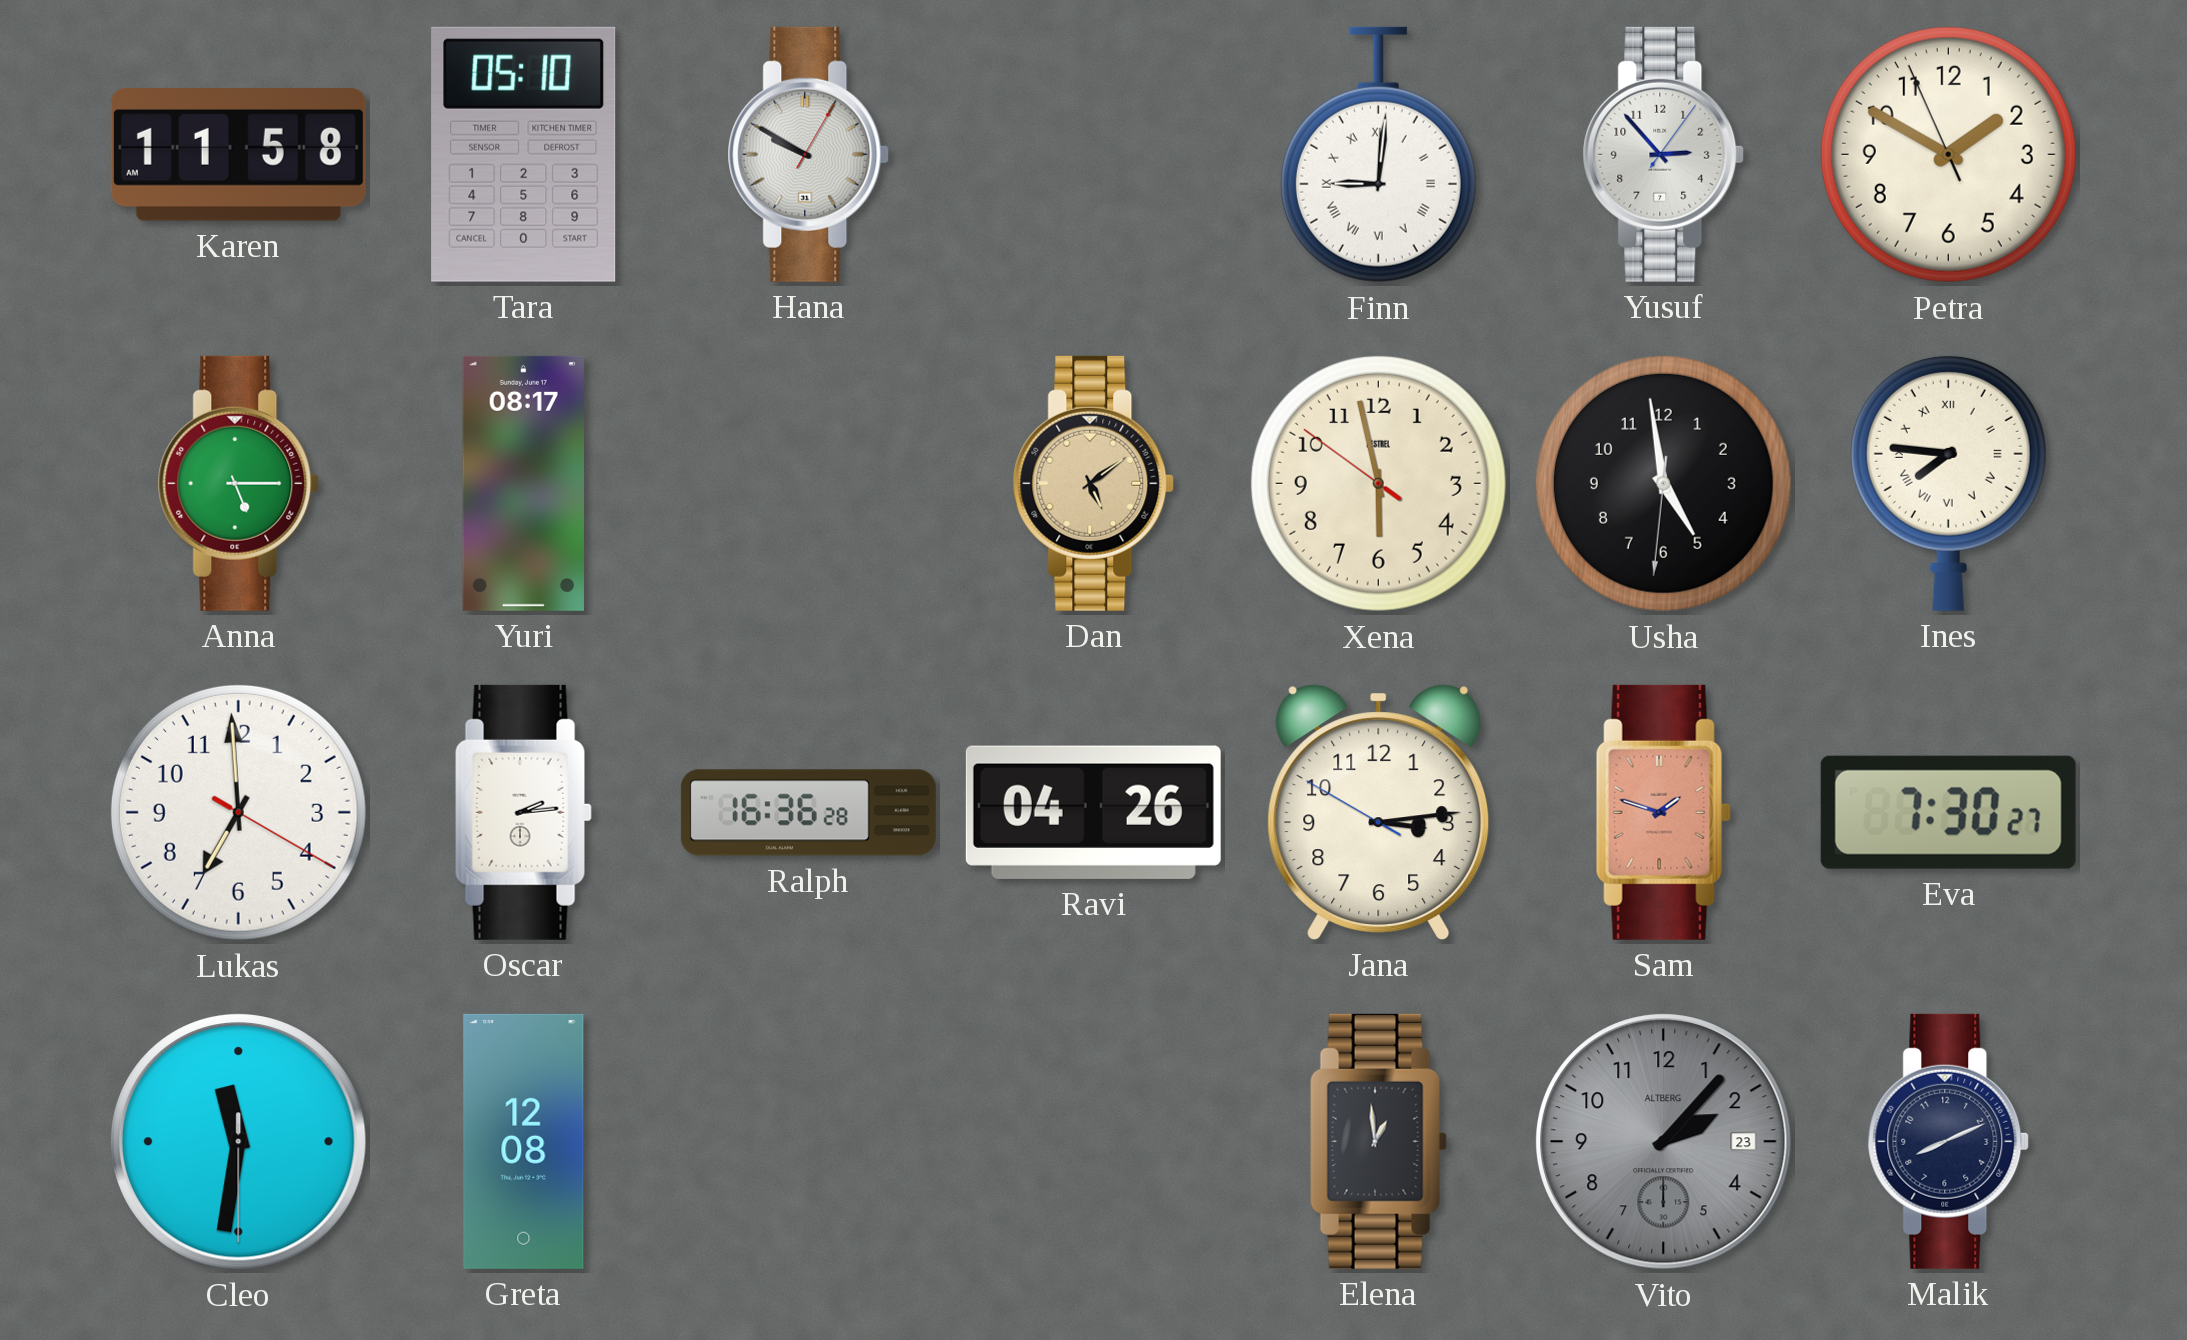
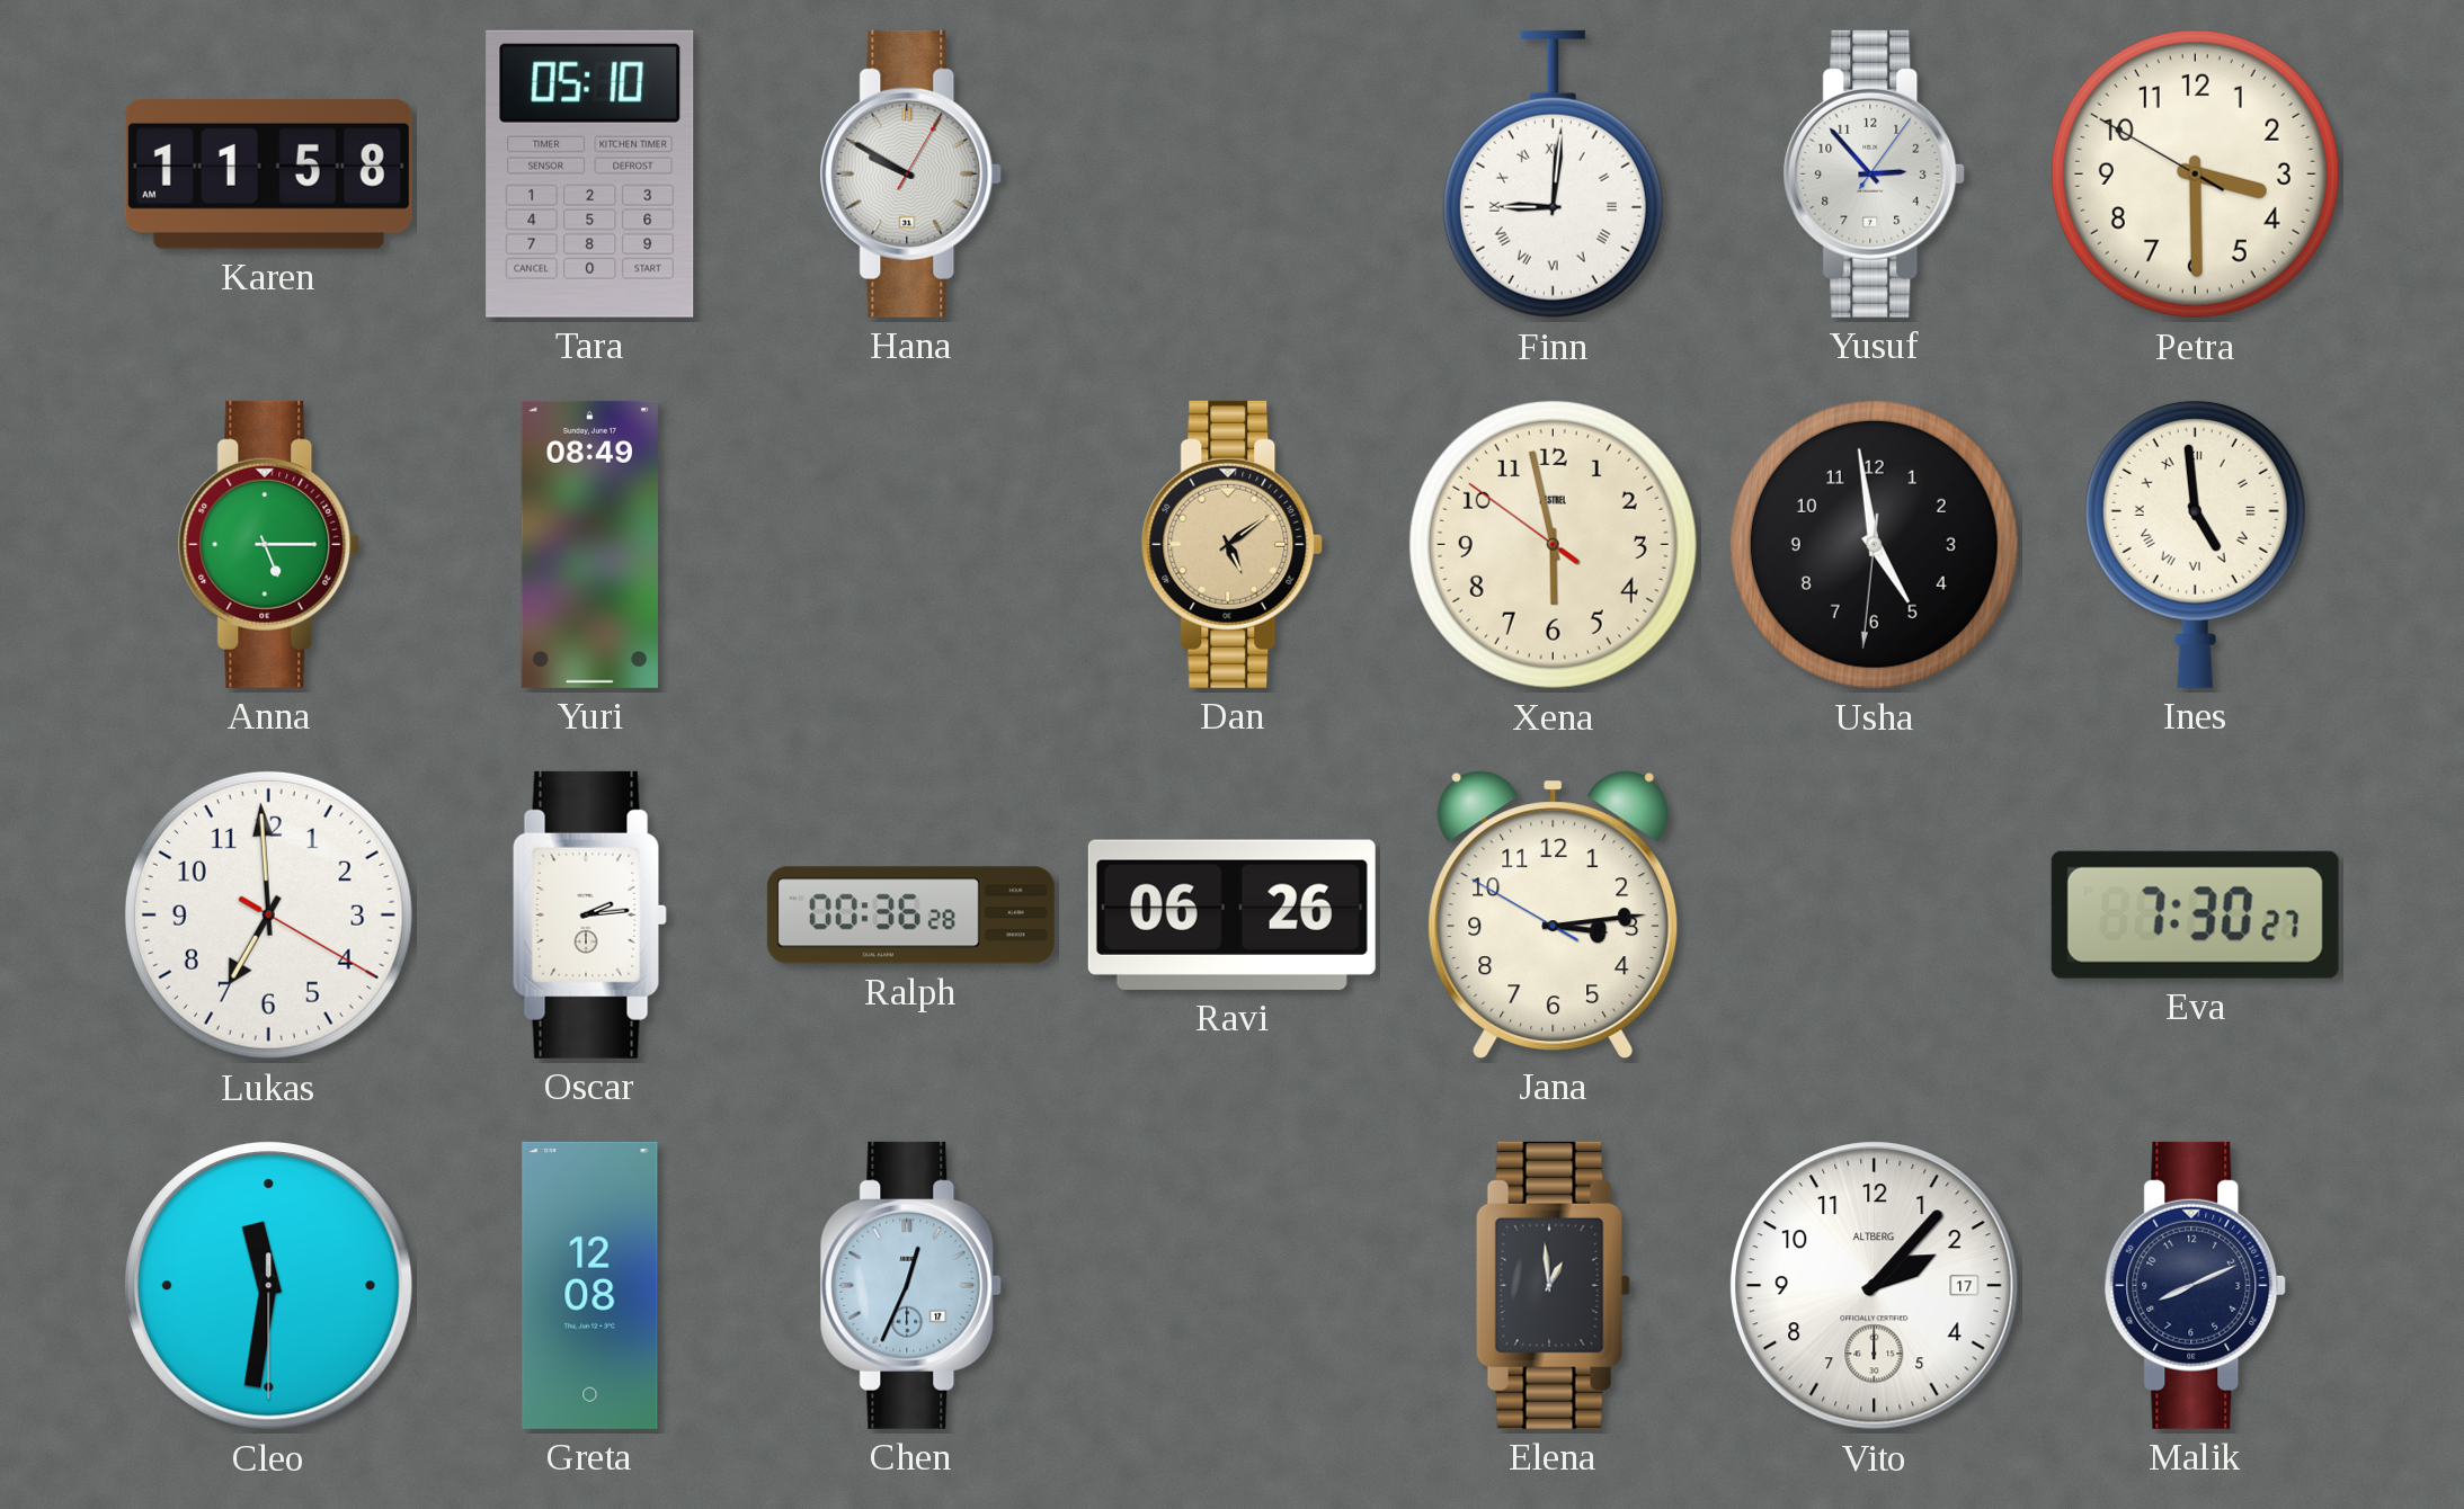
Petra: 1:49 -> 3:29
Yuri: 08:17 -> 08:49
Ines: 7:46 -> 4:59
Ralph: 16:36 -> 00:36
Ravi: 04:26 -> 06:26
Sam: 1:48 -> none
Chen: none -> 12:34
Vito date: 23 -> 17
Vito dial: grey -> white
